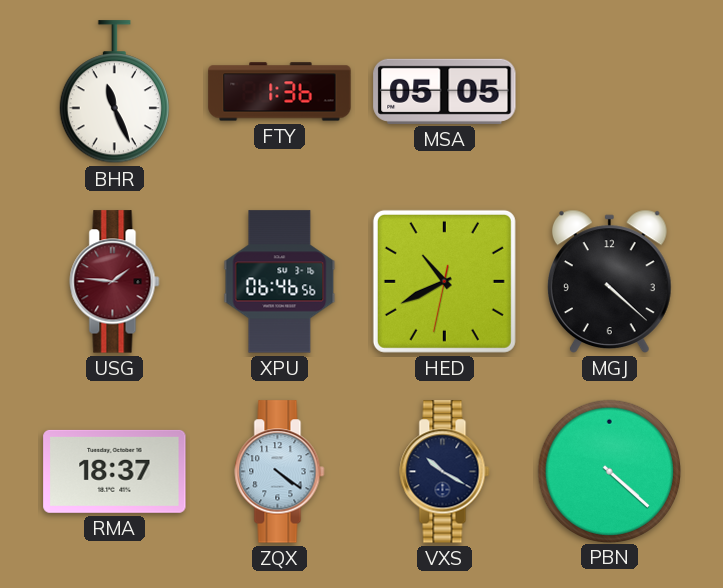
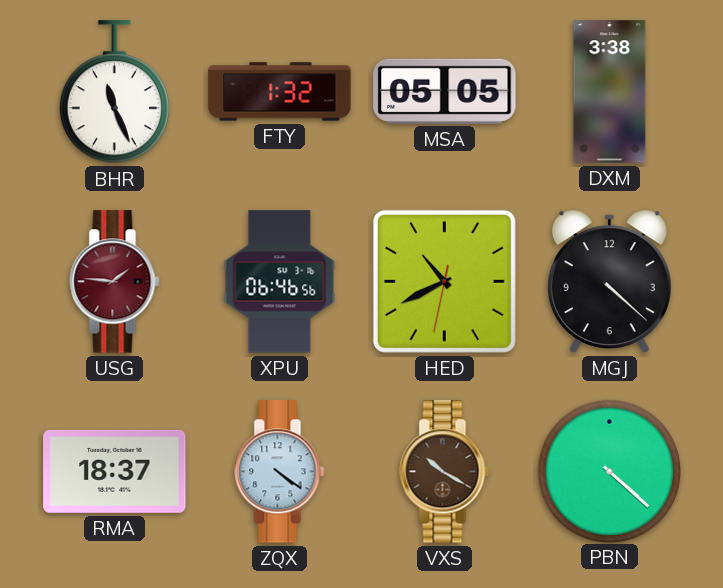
FTY: 1:36 -> 1:32
DXM: none -> 3:38
VXS dial: navy -> brown
